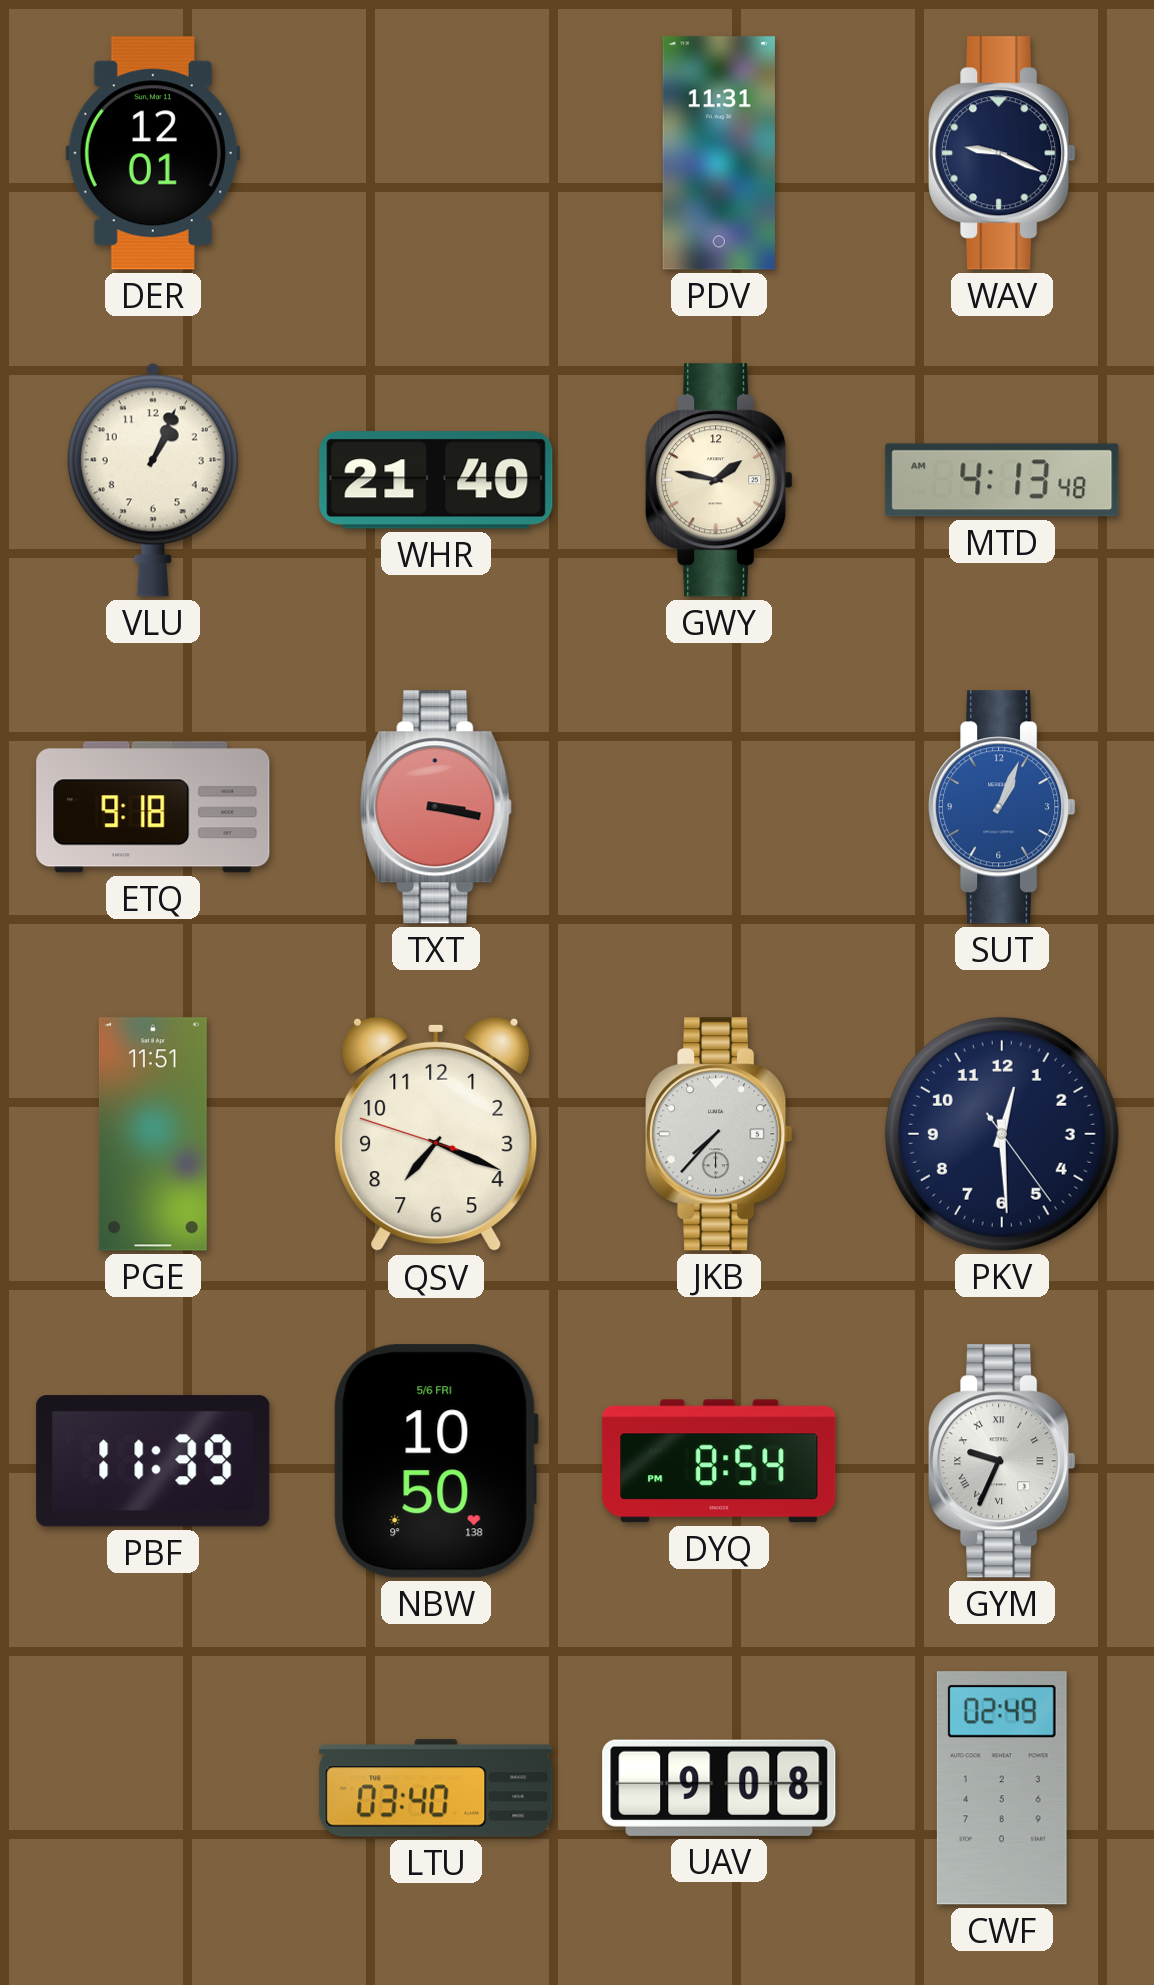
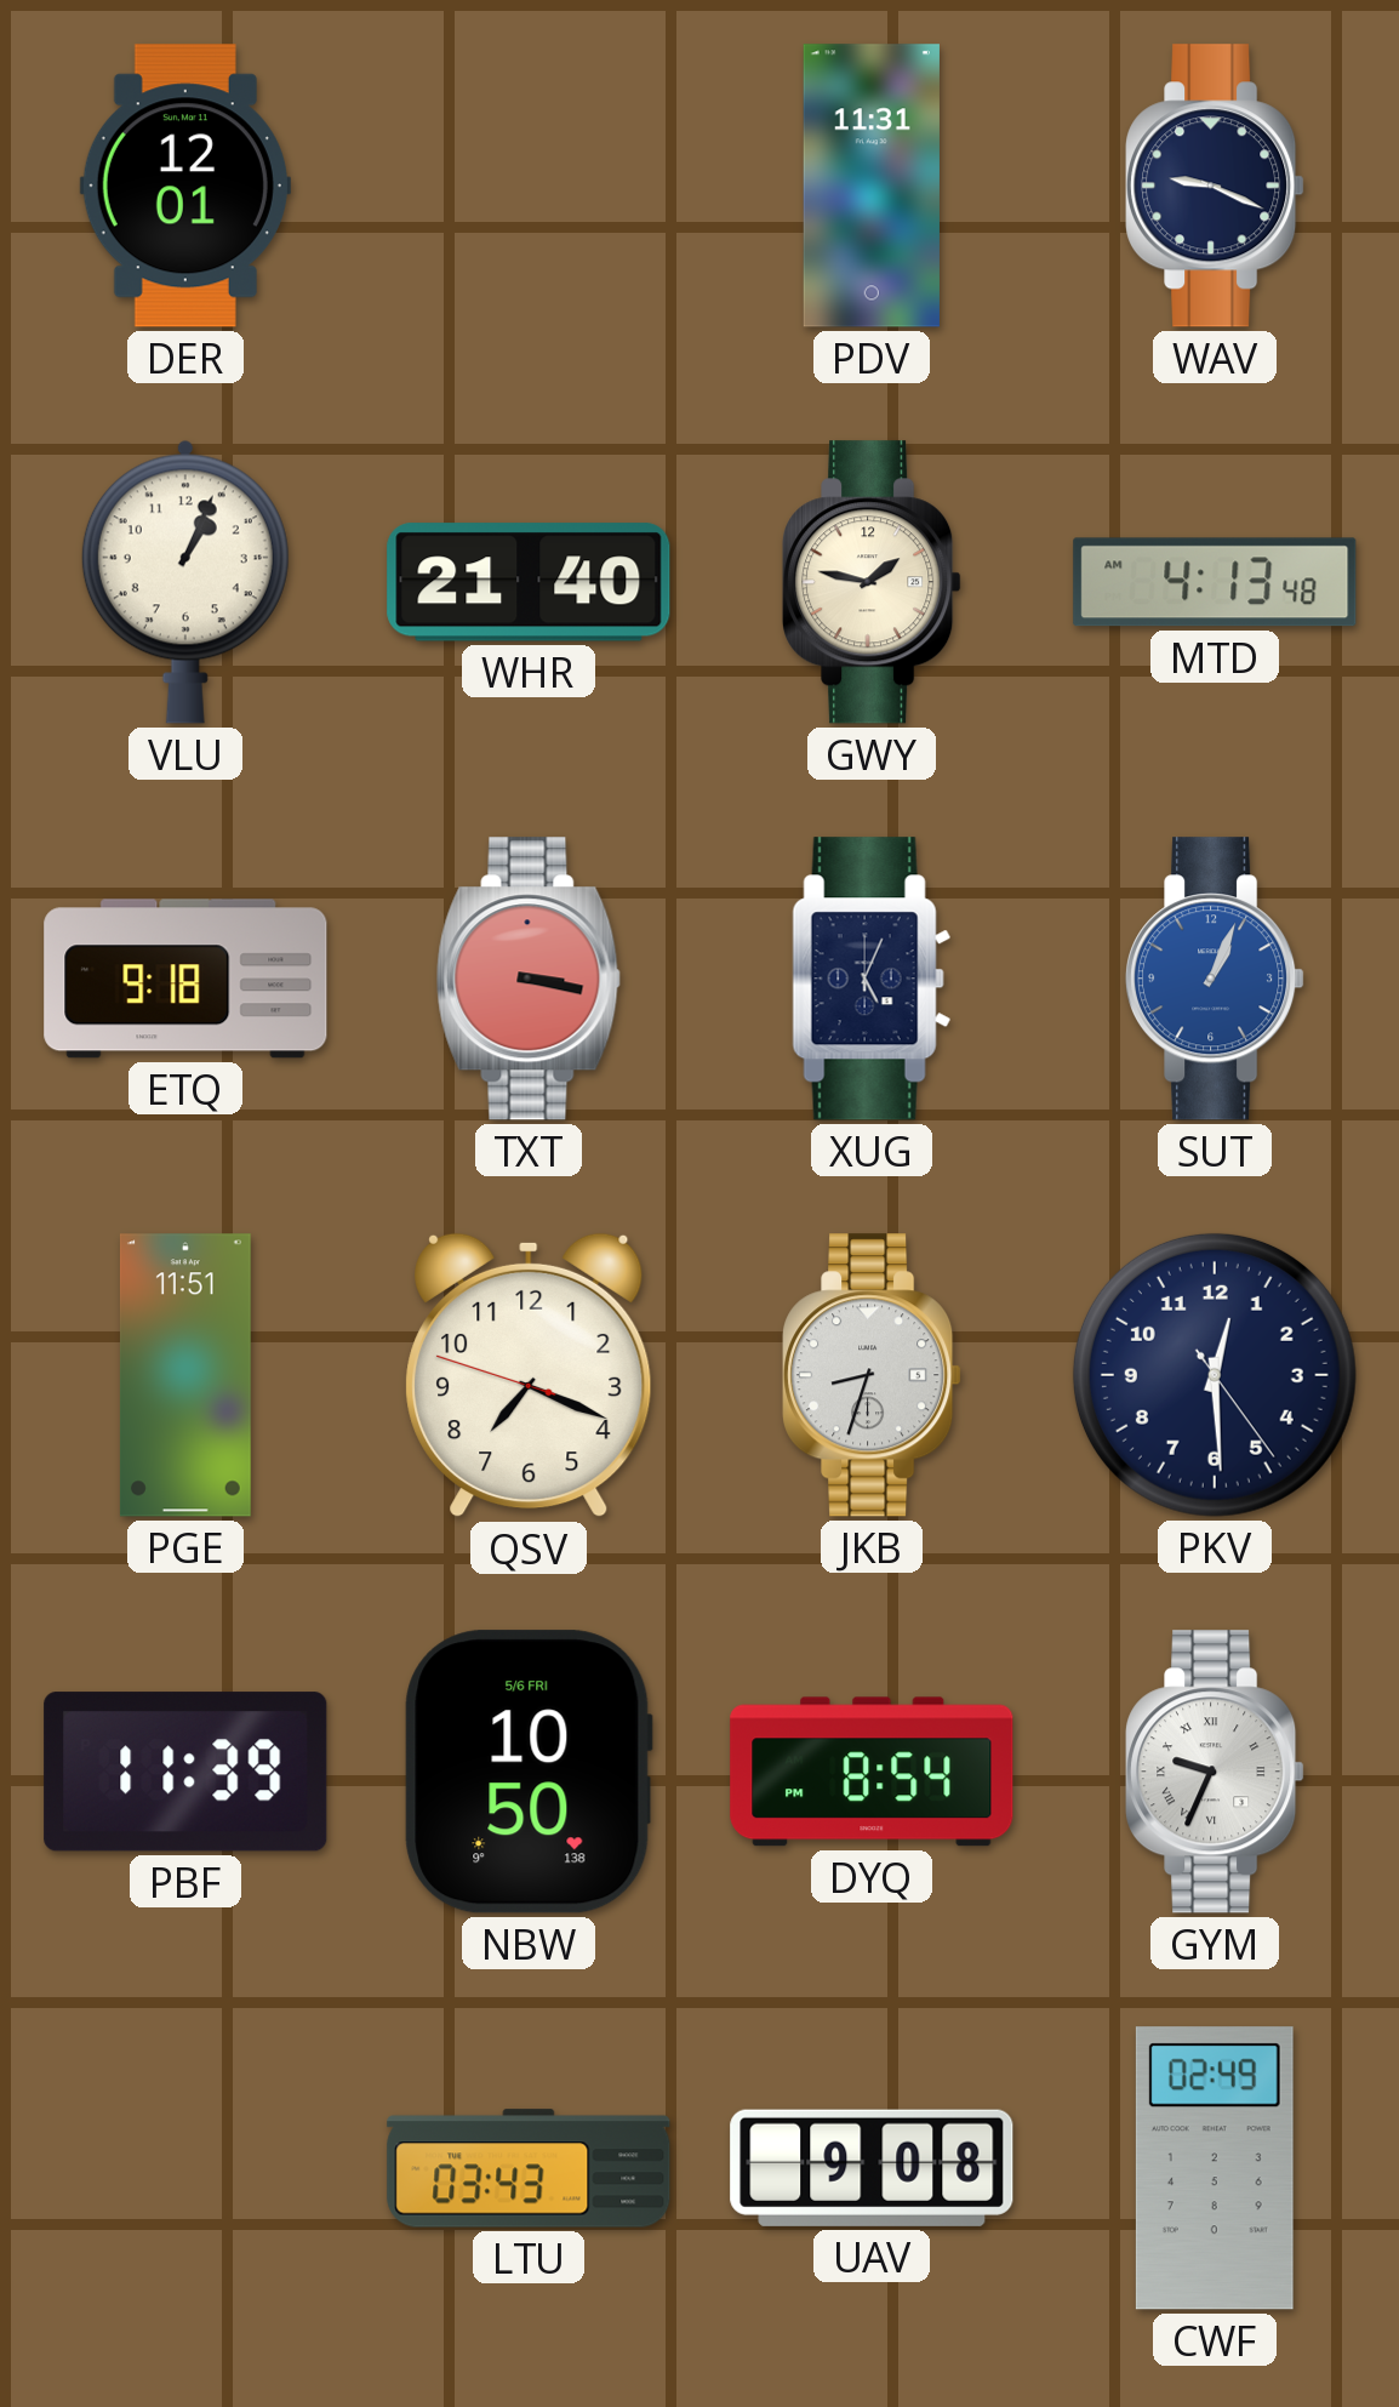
XUG: none -> 5:04
JKB: 7:37 -> 8:33
LTU: 03:40 -> 03:43
